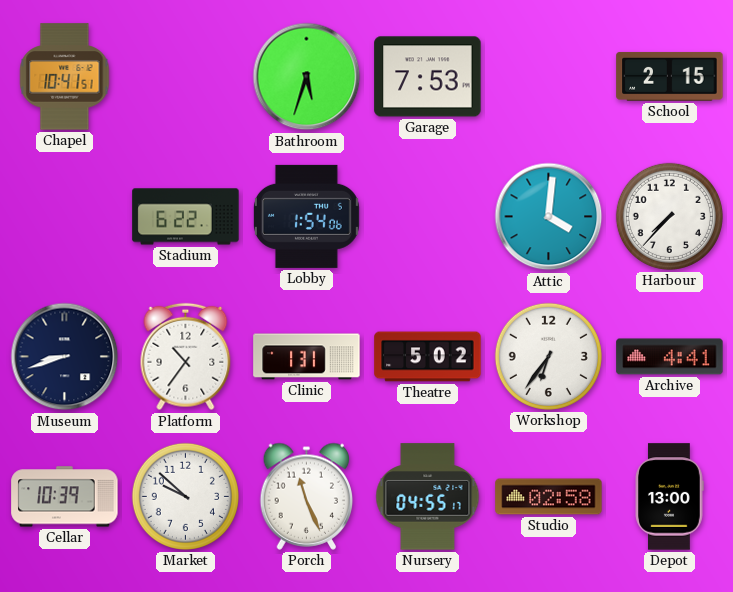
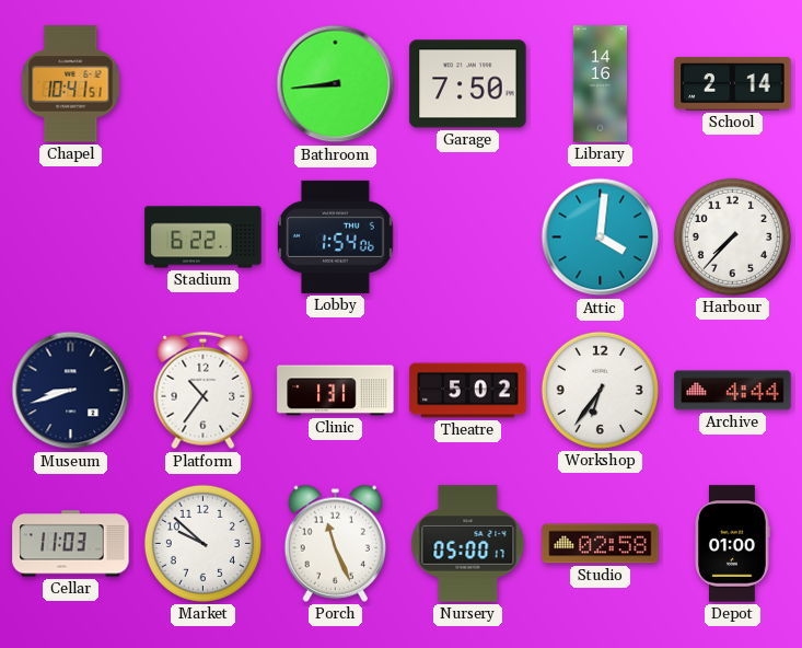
Bathroom: 5:33 -> 8:44
Garage: 7:53 -> 7:50
Library: none -> 14:16
School: 2:15 -> 2:14
Archive: 4:41 -> 4:44
Cellar: 10:39 -> 11:03
Nursery: 04:55 -> 05:00
Depot: 13:00 -> 01:00
